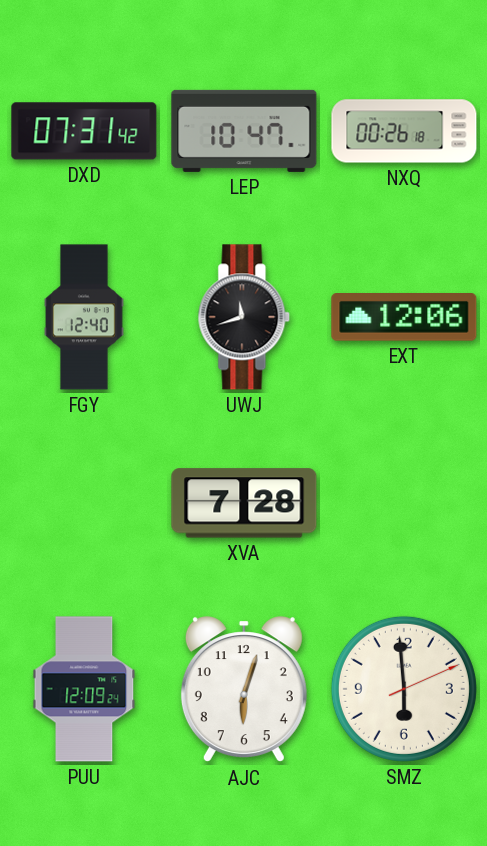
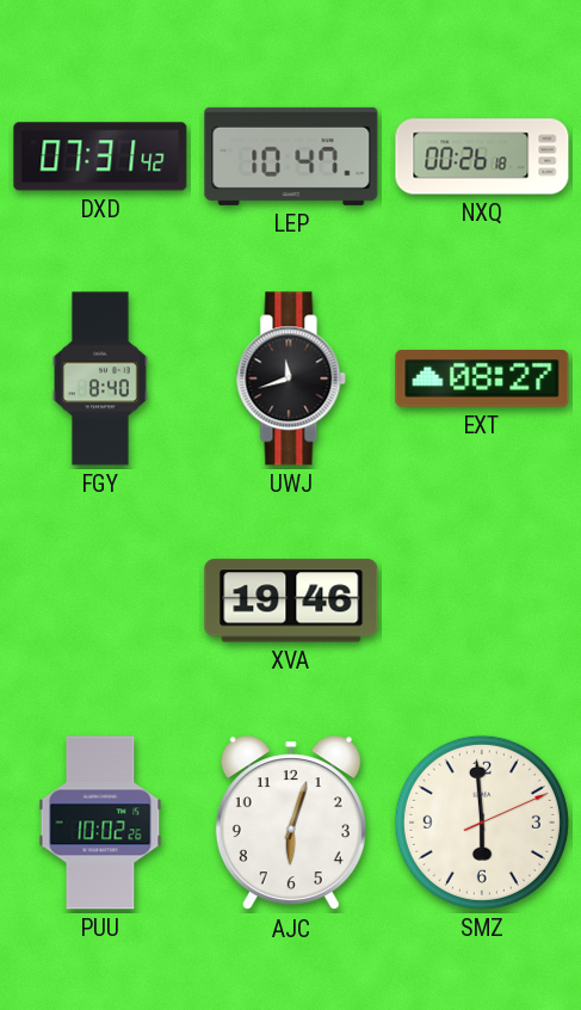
FGY: 12:40 -> 8:40
EXT: 12:06 -> 08:27
XVA: 7:28 -> 19:46
PUU: 12:09 -> 10:02
